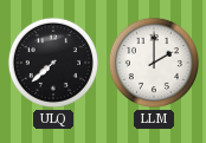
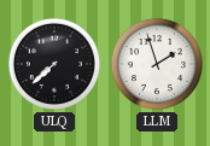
LLM: 2:00 -> 1:57
